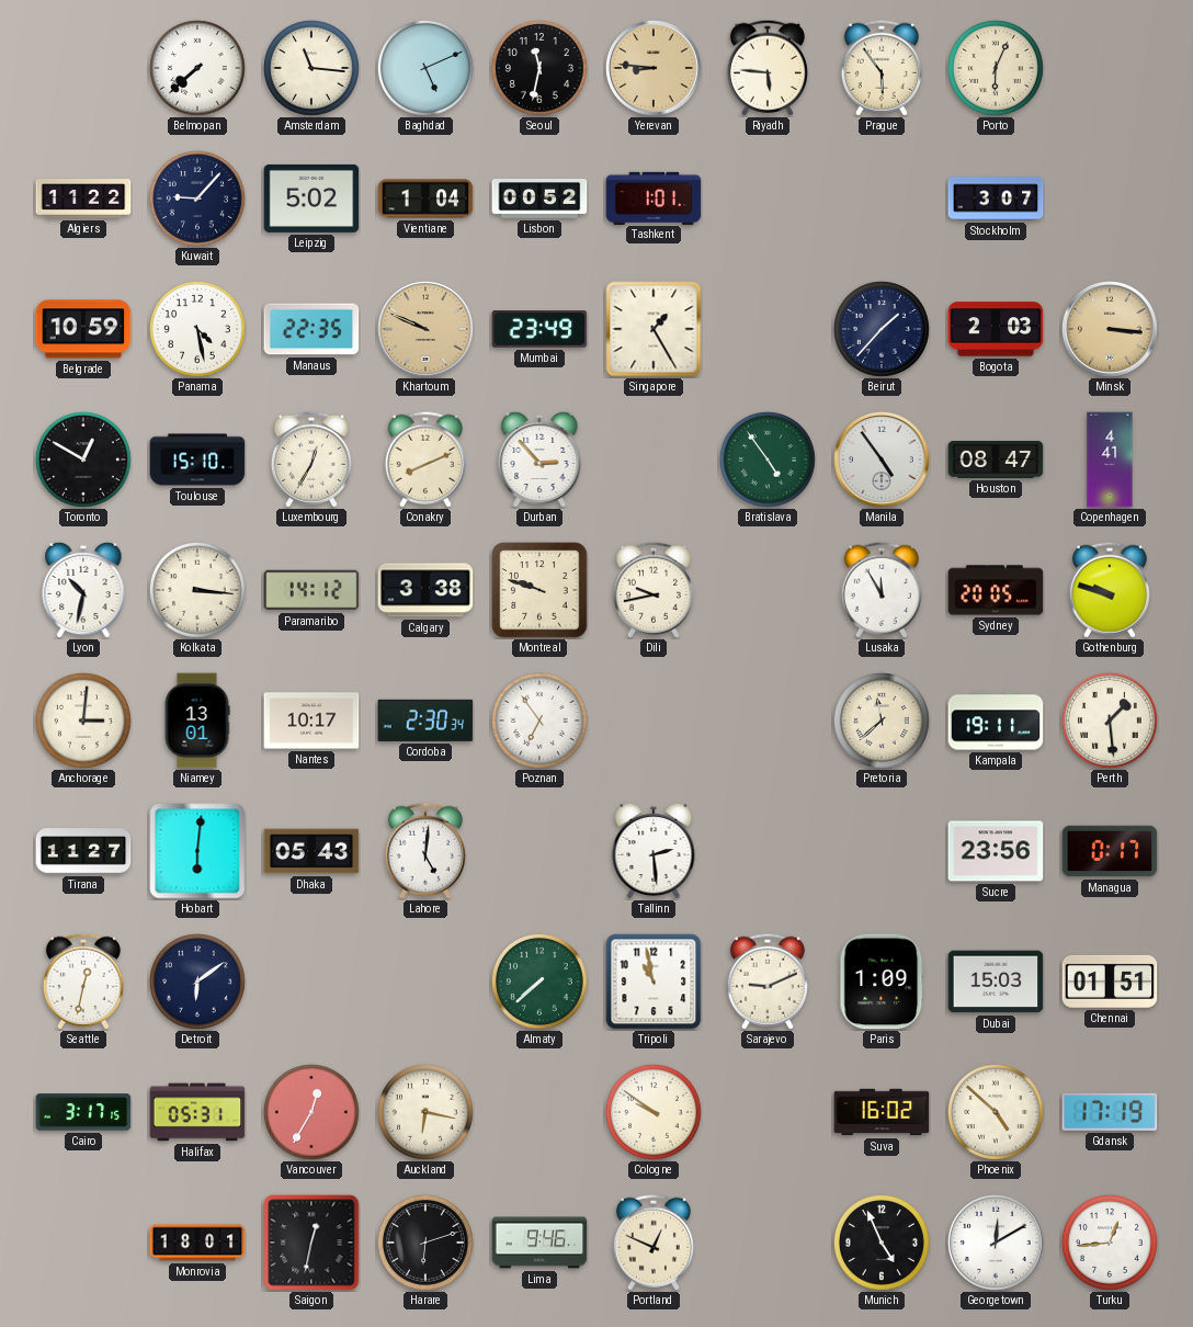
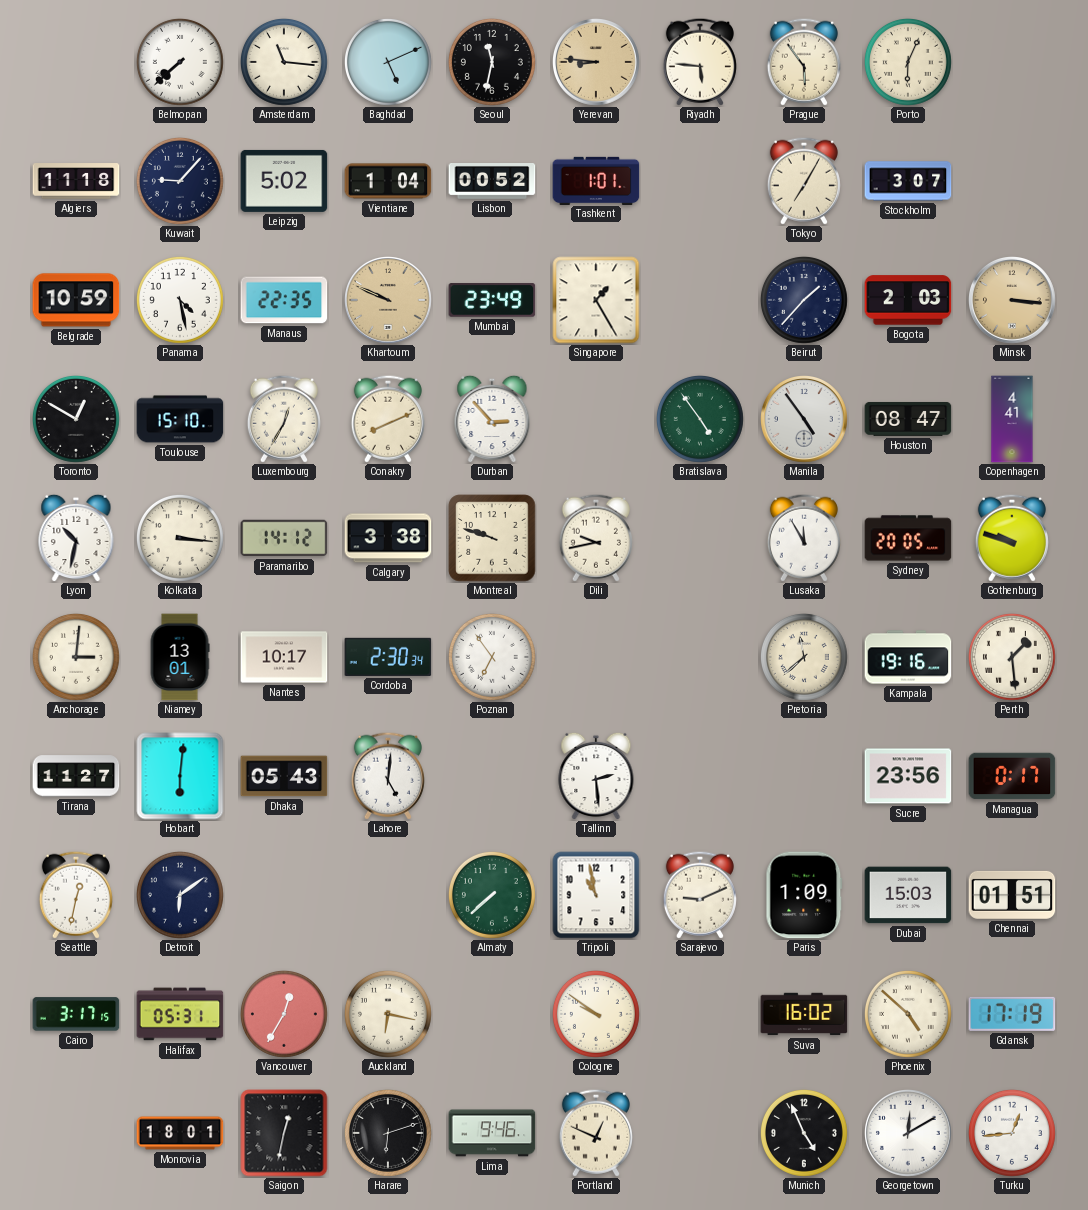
Algiers: 11:22 -> 11:18
Tokyo: none -> 7:05
Kampala: 19:11 -> 19:16
